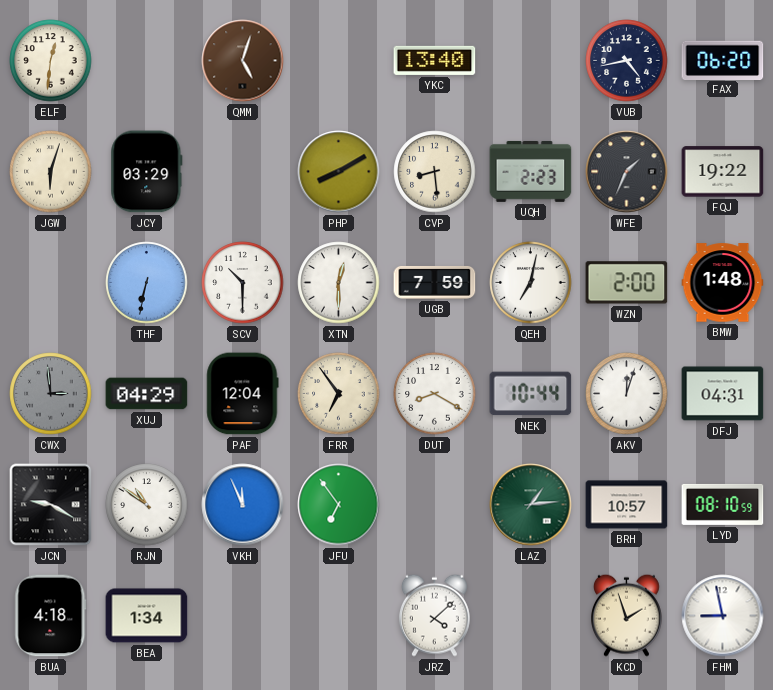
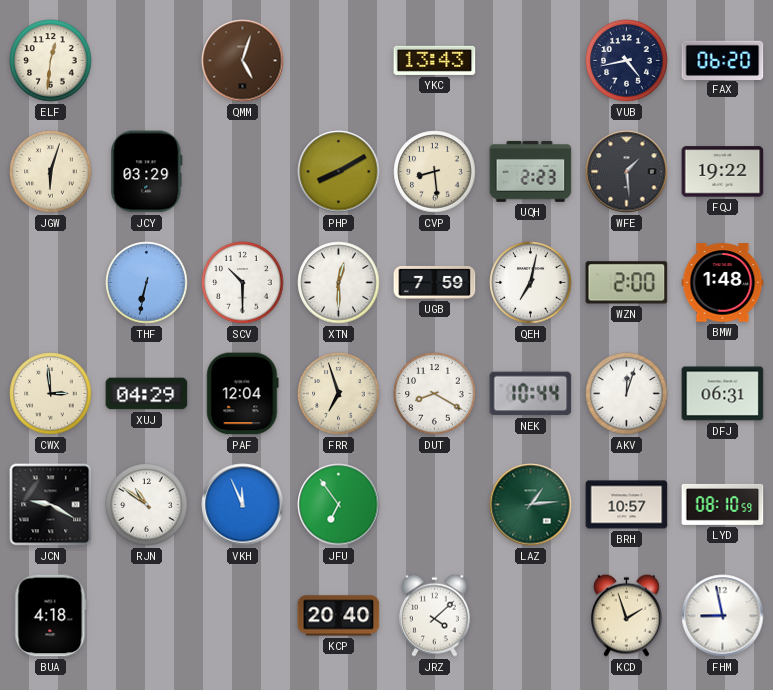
YKC: 13:40 -> 13:43
WFE: 1:34 -> 1:29
CWX dial: grey -> cream
FRR: 6:54 -> 6:57
DFJ: 04:31 -> 06:31
BEA: 1:34 -> none
KCP: none -> 20:40
